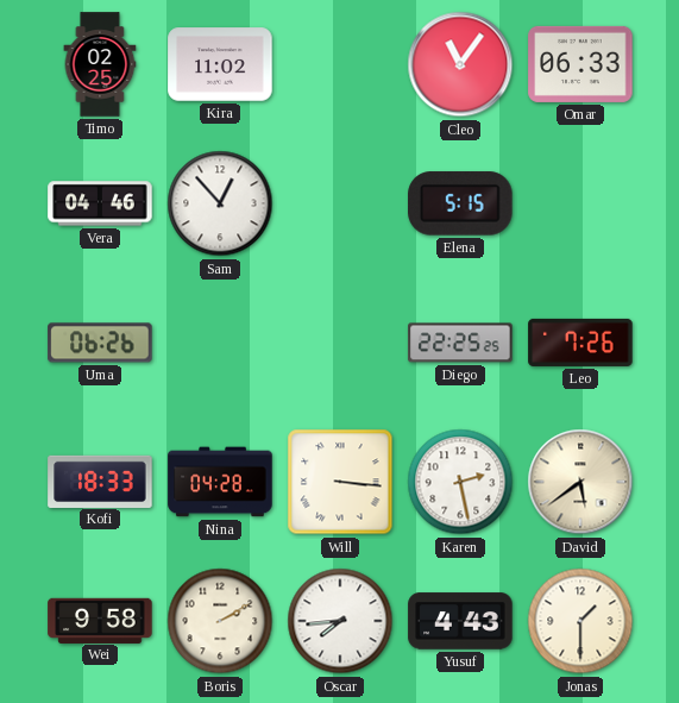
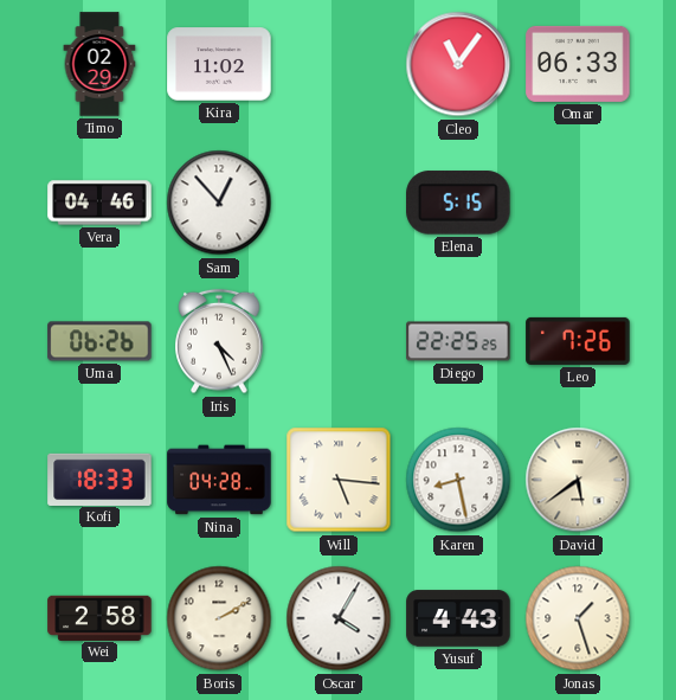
Timo: 02:25 -> 02:29
Iris: none -> 4:26
Will: 3:16 -> 5:16
Karen: 2:28 -> 8:28
Wei: 9:58 -> 2:58
Oscar: 7:44 -> 4:05
Jonas: 1:30 -> 1:27
